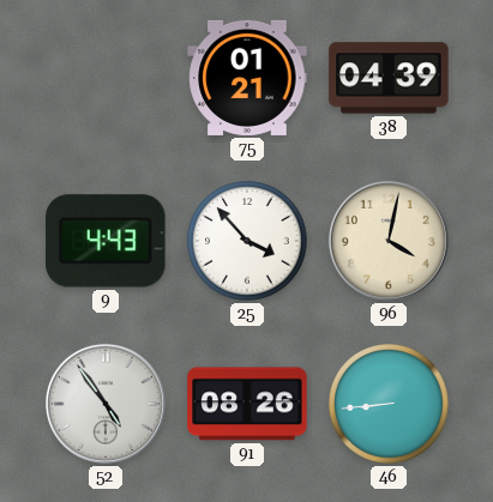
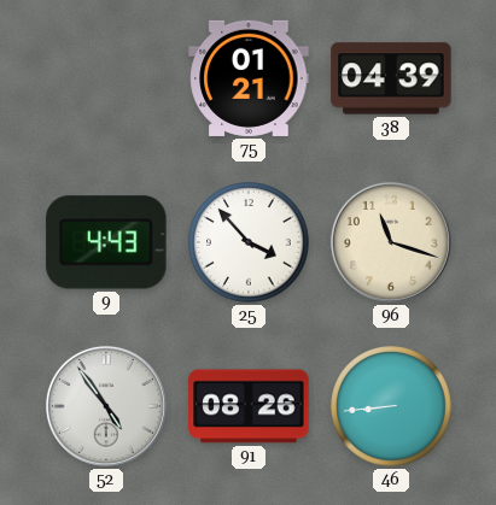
96: 4:02 -> 11:18
